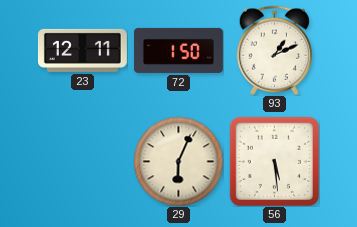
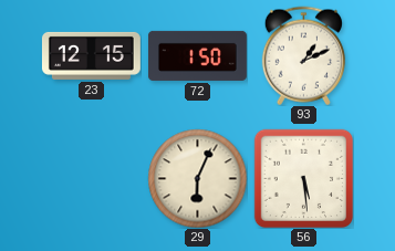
23: 12:11 -> 12:15
